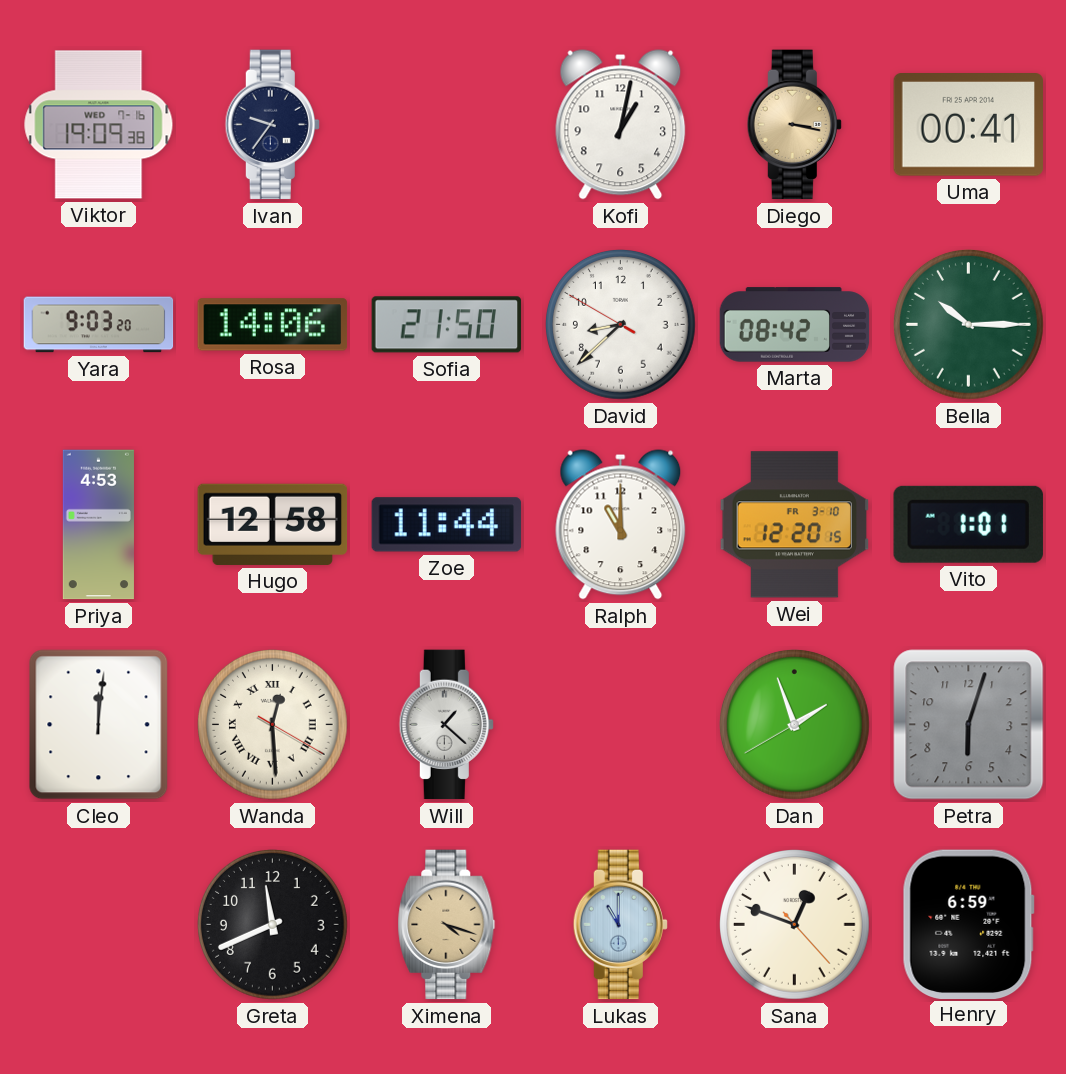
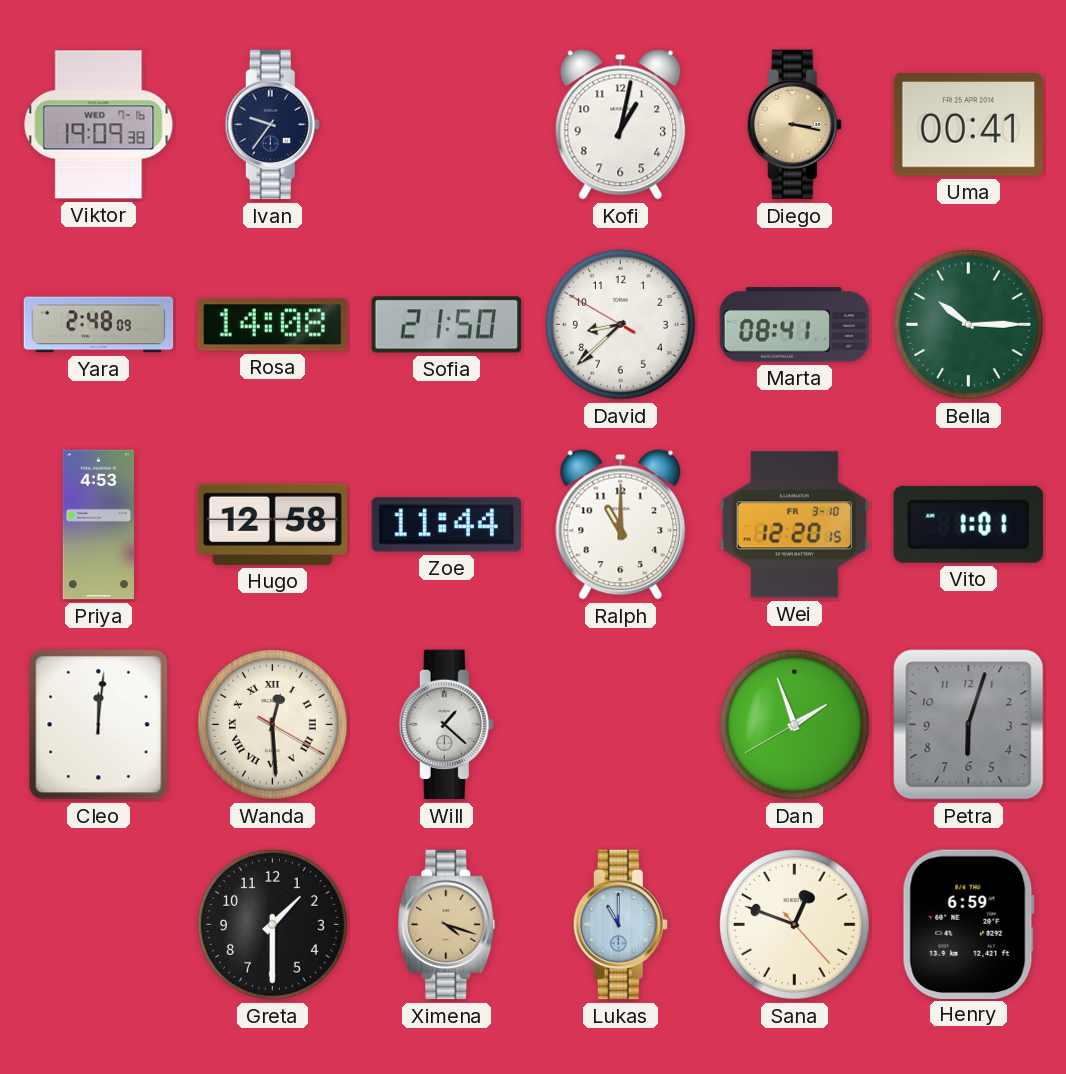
Yara: 9:03 -> 2:48
Rosa: 14:06 -> 14:08
Marta: 08:42 -> 08:41
Greta: 11:41 -> 1:30
